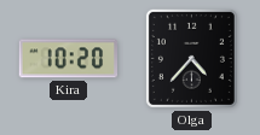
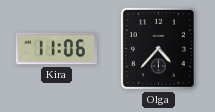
Kira: 10:20 -> 11:06
